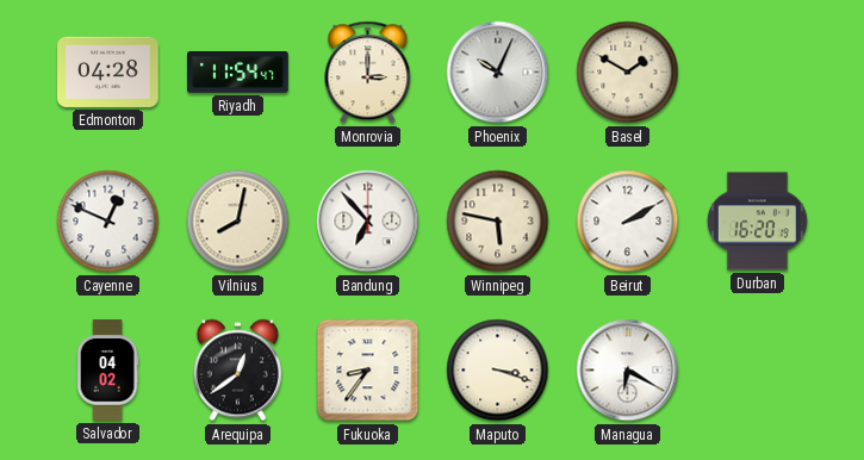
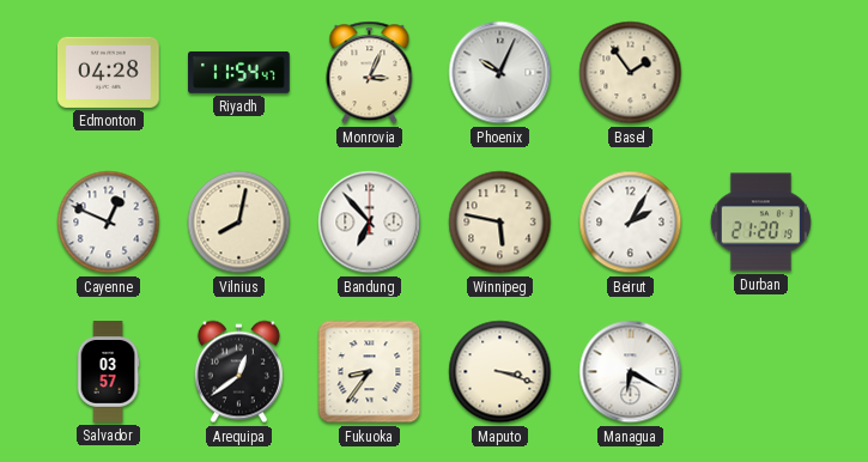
Monrovia: 3:00 -> 3:04
Basel: 1:50 -> 1:54
Beirut: 2:10 -> 2:05
Durban: 16:20 -> 21:20
Salvador: 04:02 -> 03:57
